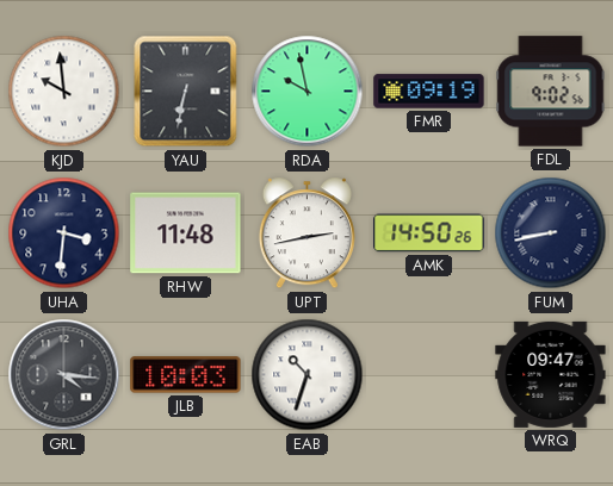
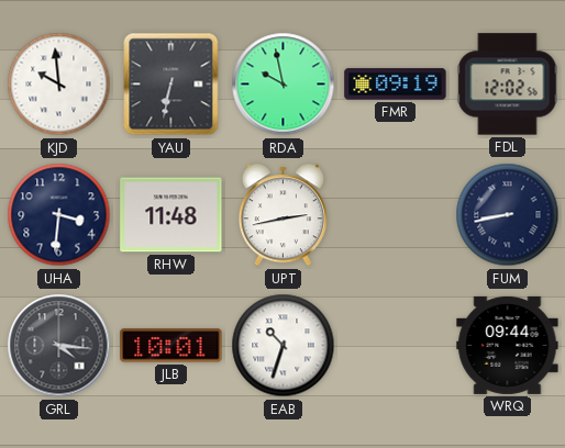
FDL: 9:02 -> 12:02
AMK: 14:50 -> none
JLB: 10:03 -> 10:01
WRQ: 09:47 -> 09:44
